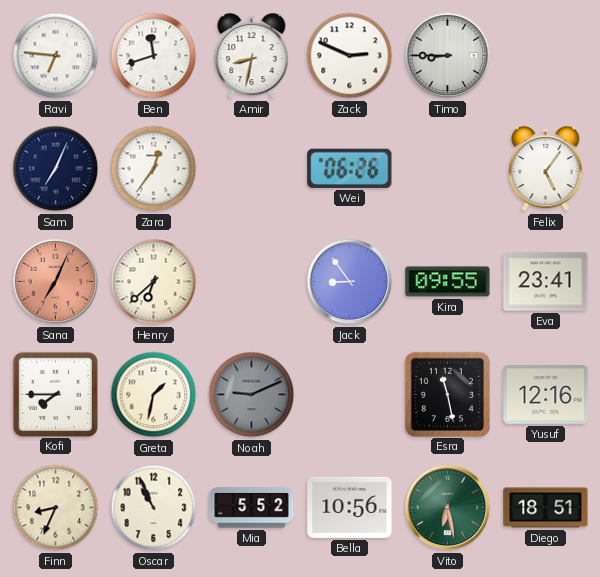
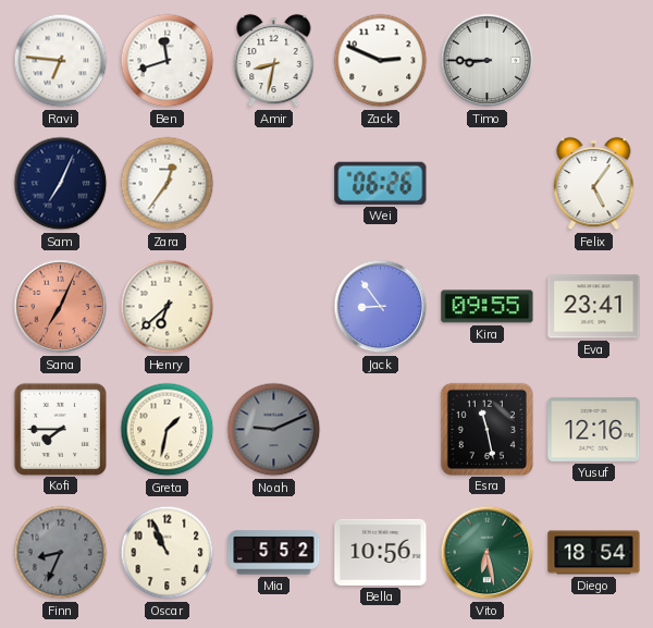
Finn dial: cream -> grey
Diego: 18:51 -> 18:54
